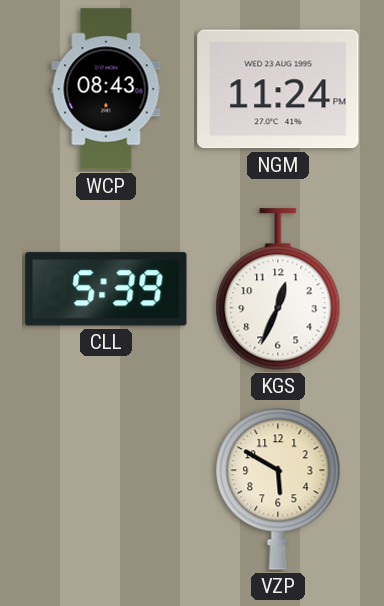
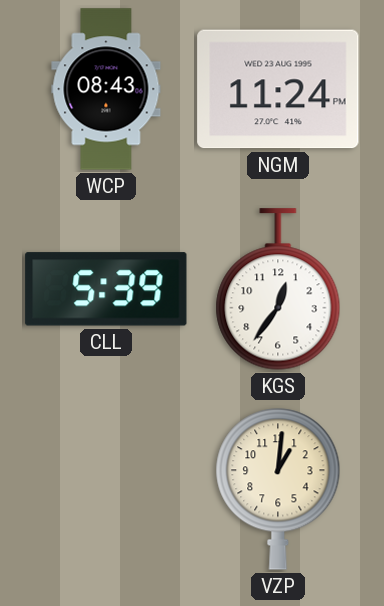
KGS: 12:34 -> 12:36
VZP: 5:50 -> 1:01
